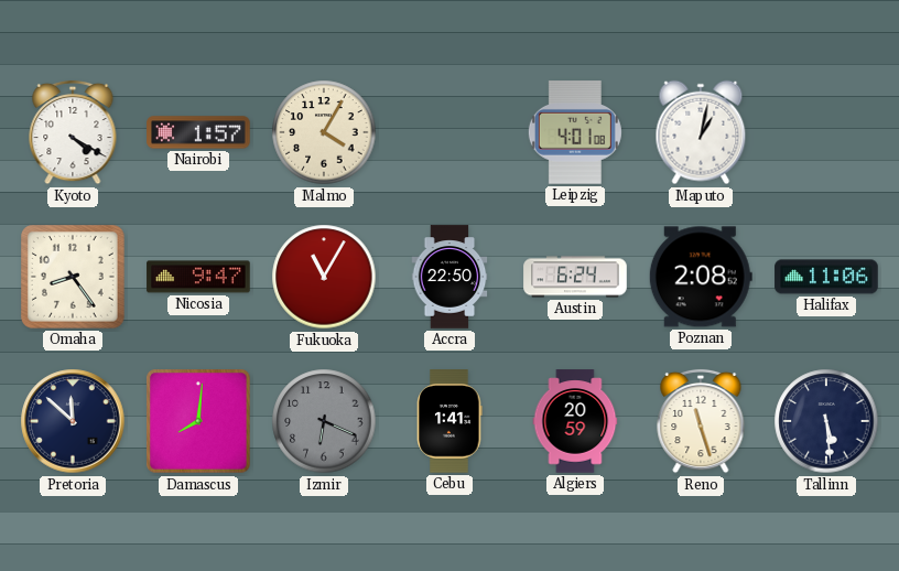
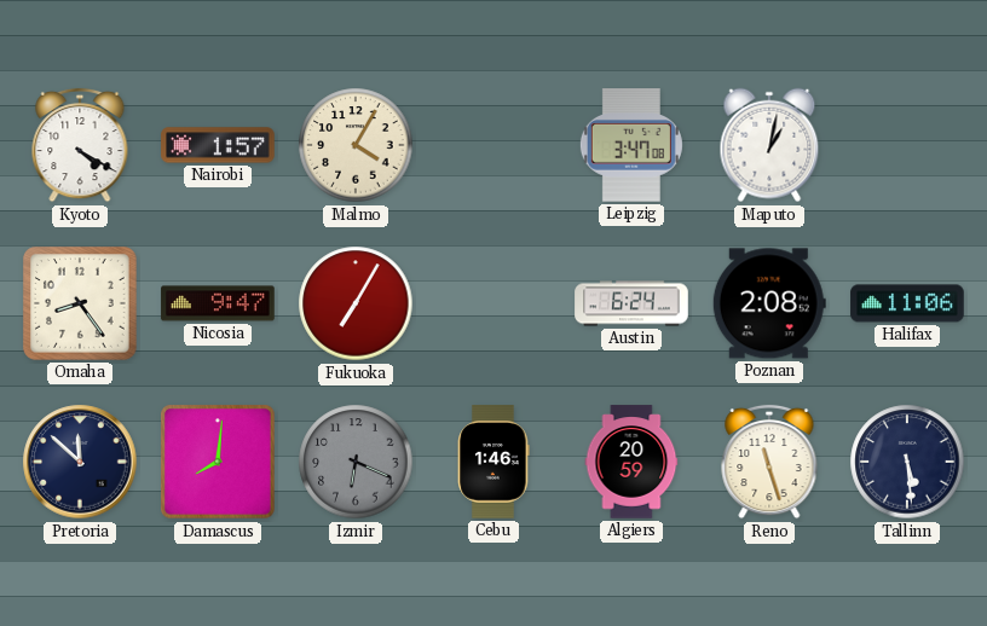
Leipzig: 4:01 -> 3:47
Fukuoka: 11:05 -> 7:05
Accra: 22:50 -> none
Cebu: 1:41 -> 1:46
